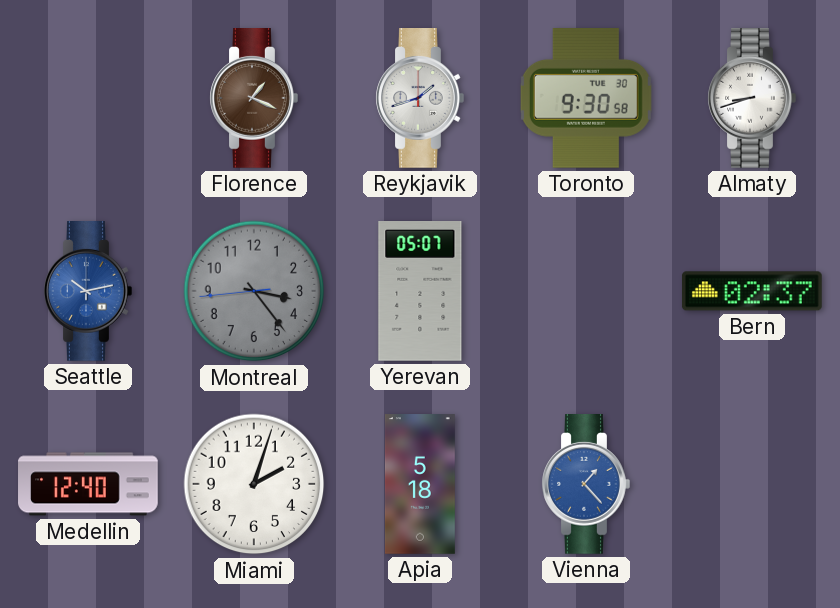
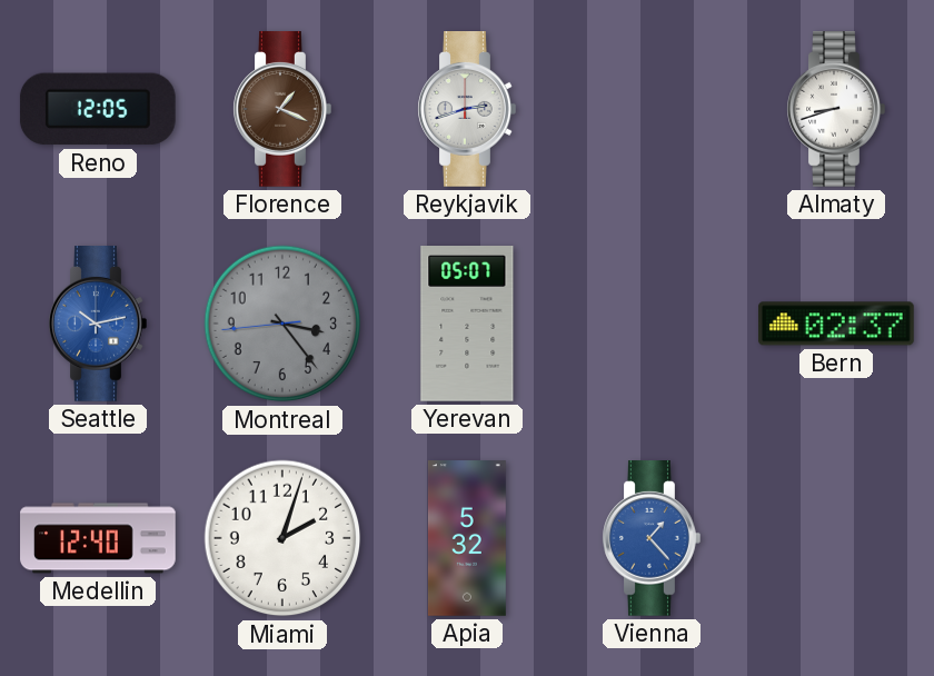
Reno: none -> 12:05
Reykjavik: 1:42 -> 2:42
Toronto: 9:30 -> none
Apia: 5:18 -> 5:32
